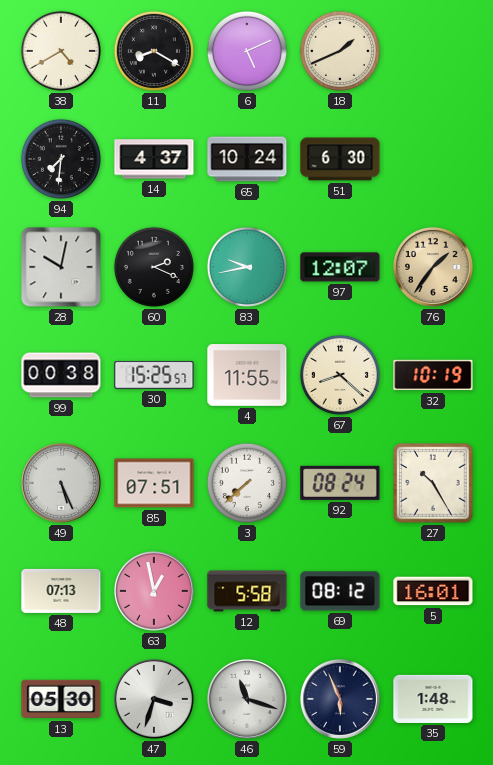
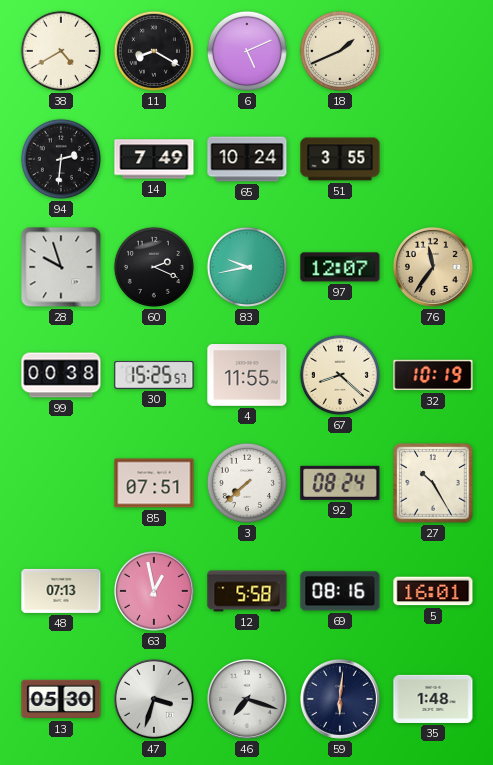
94: 7:31 -> 2:31
14: 4:37 -> 7:49
51: 6:30 -> 3:55
28: 10:02 -> 9:57
76: 1:36 -> 11:36
49: 5:26 -> none
69: 08:12 -> 08:16
46: 11:18 -> 7:18
59: 5:56 -> 6:01
